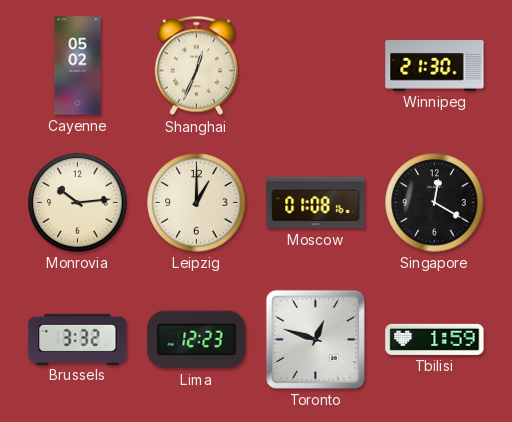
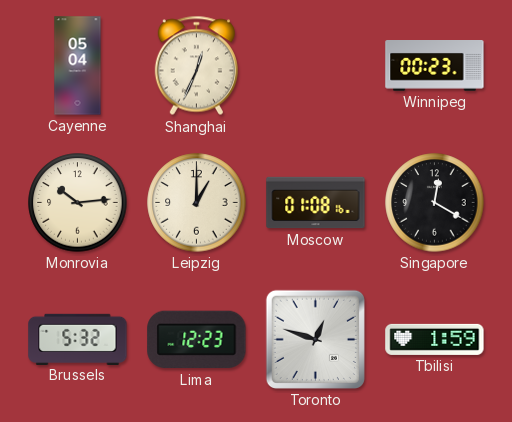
Cayenne: 05:02 -> 05:04
Winnipeg: 21:30 -> 00:23
Brussels: 3:32 -> 5:32
